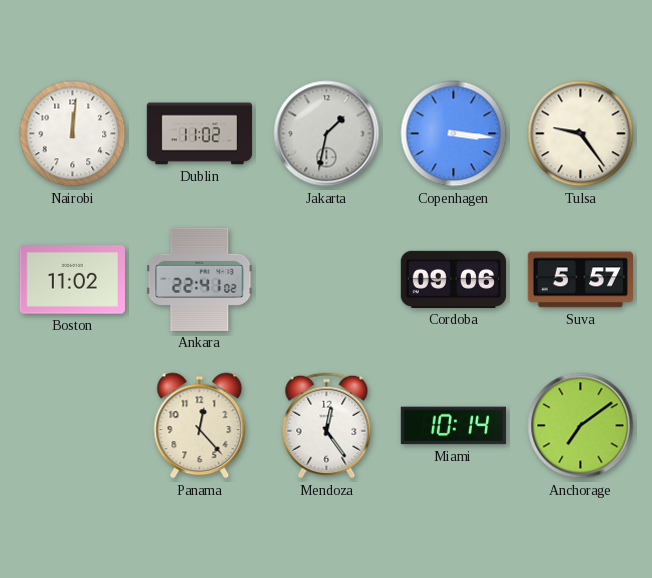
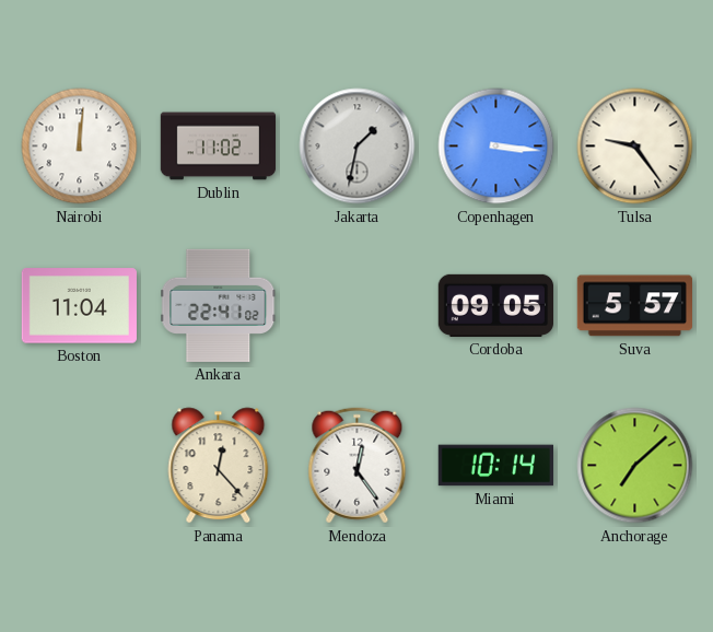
Boston: 11:02 -> 11:04
Cordoba: 09:06 -> 09:05
Anchorage: 7:09 -> 7:08
